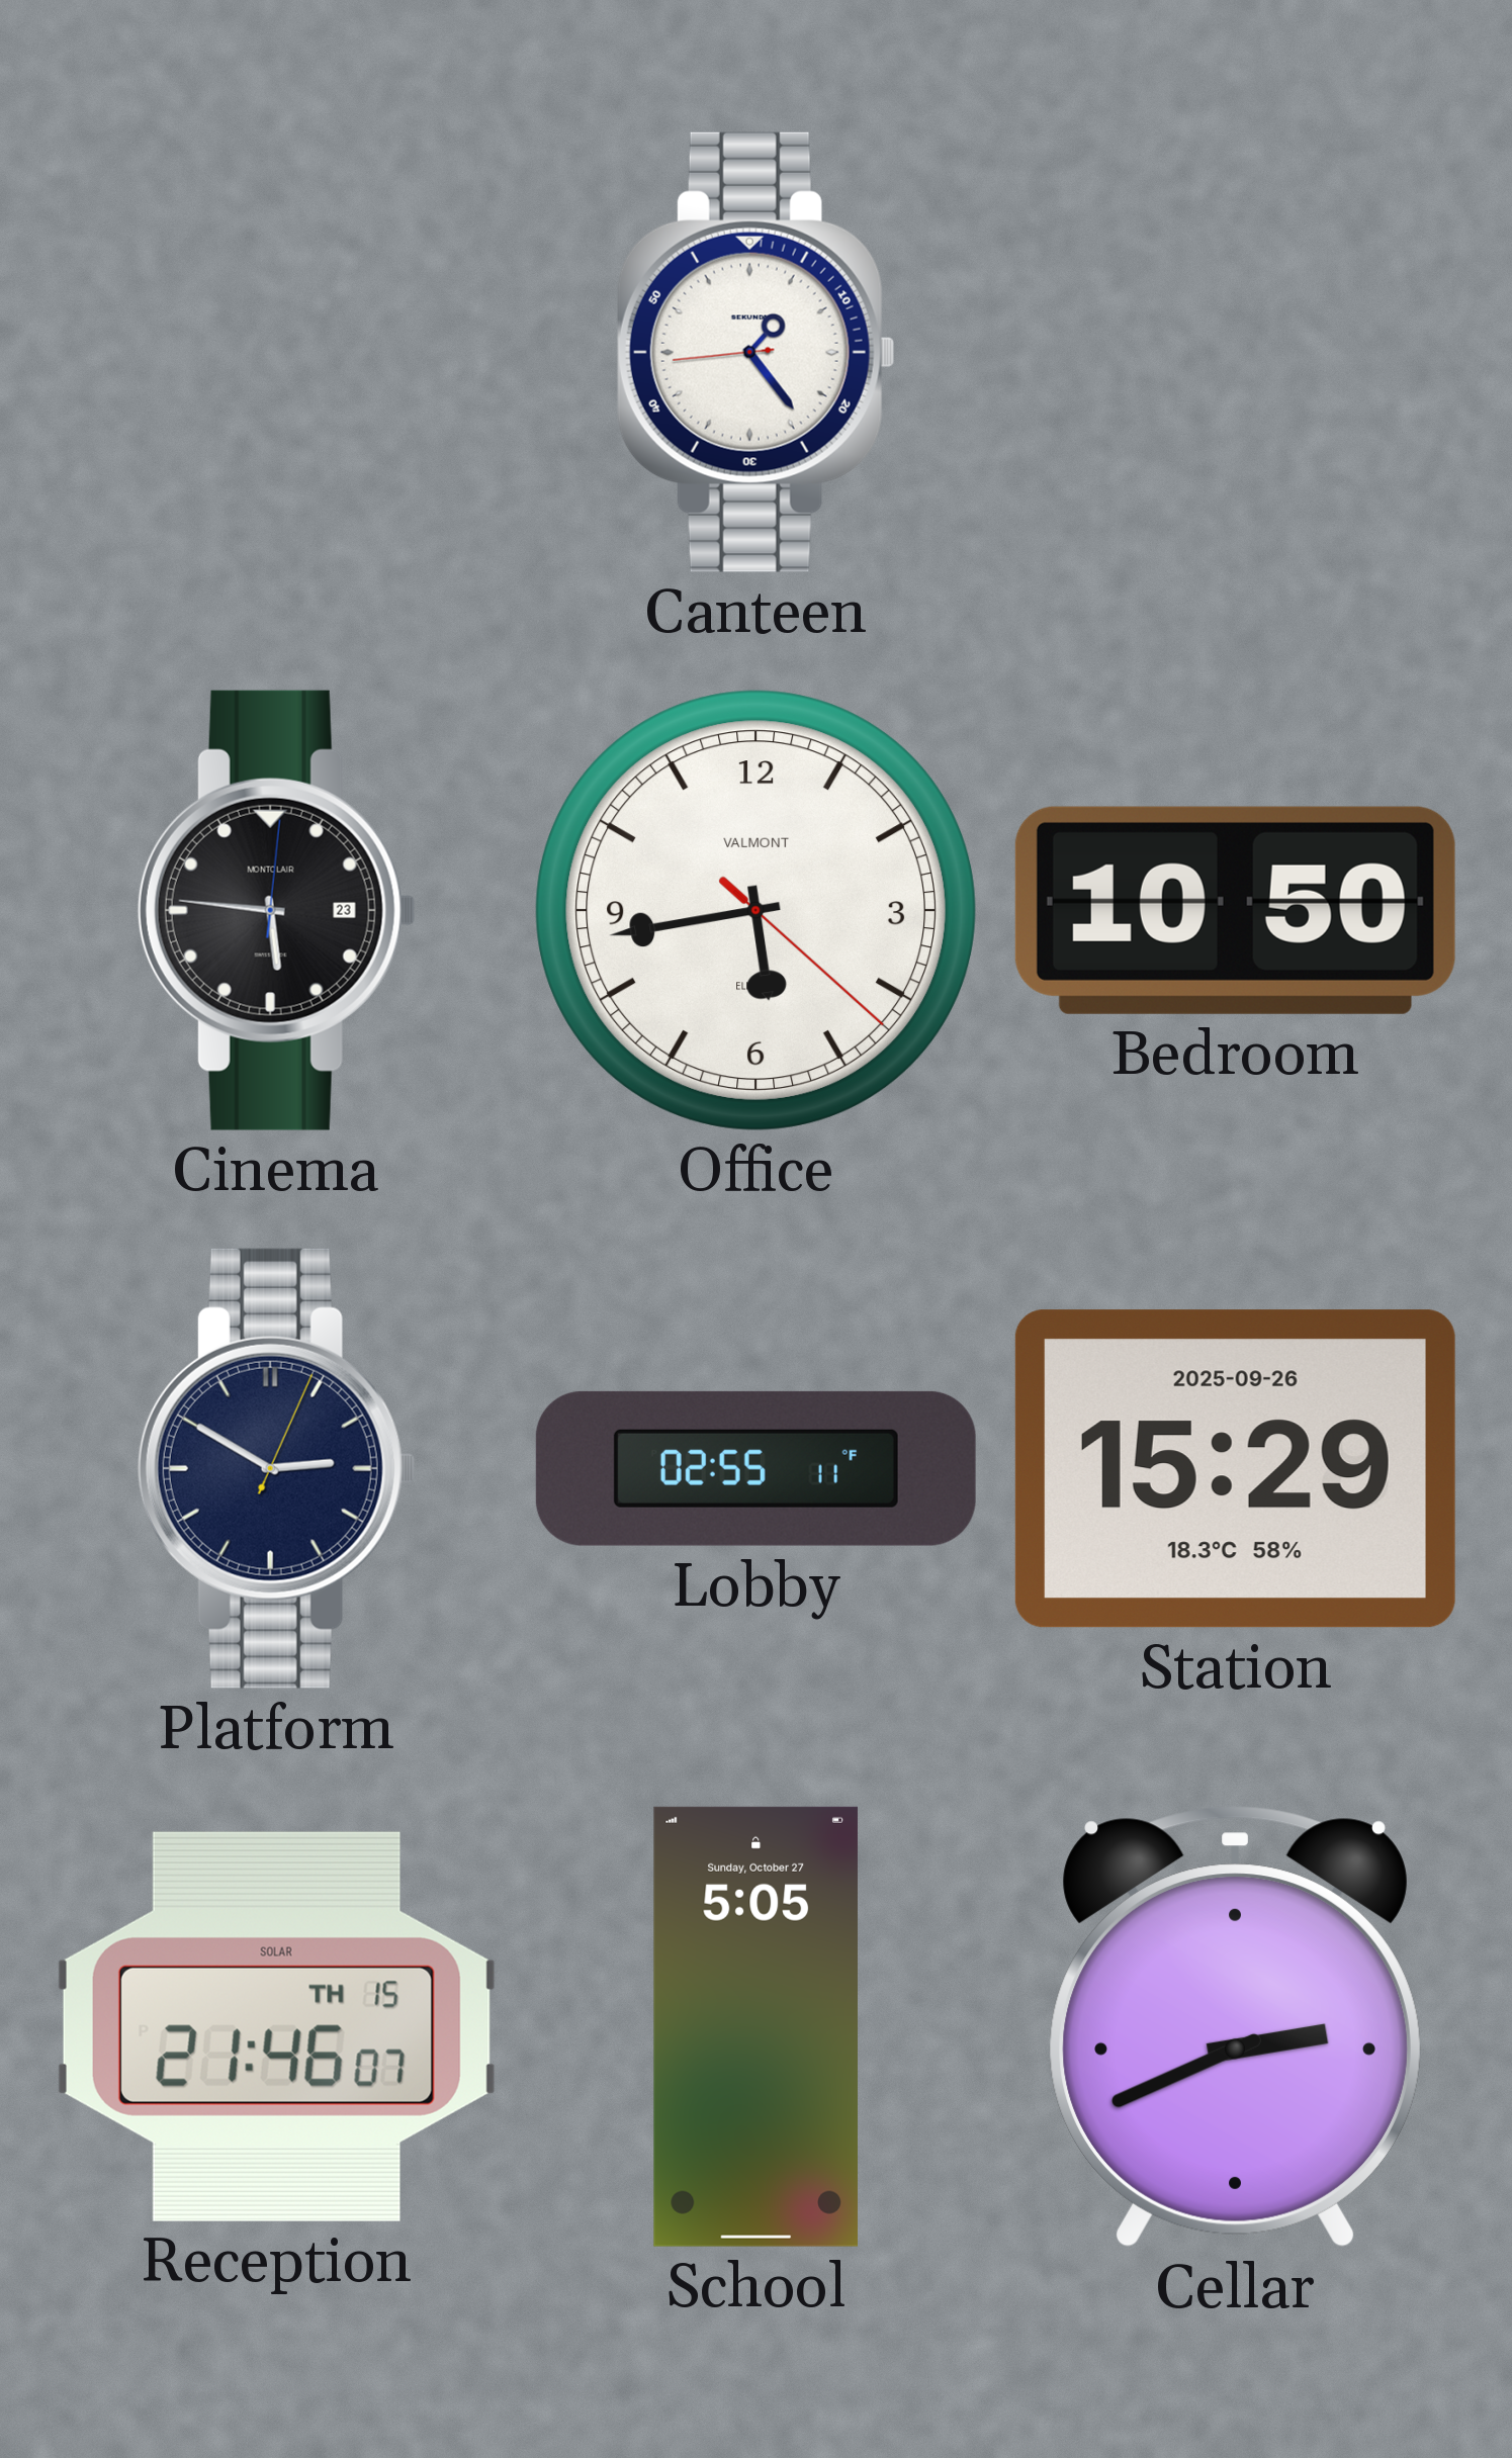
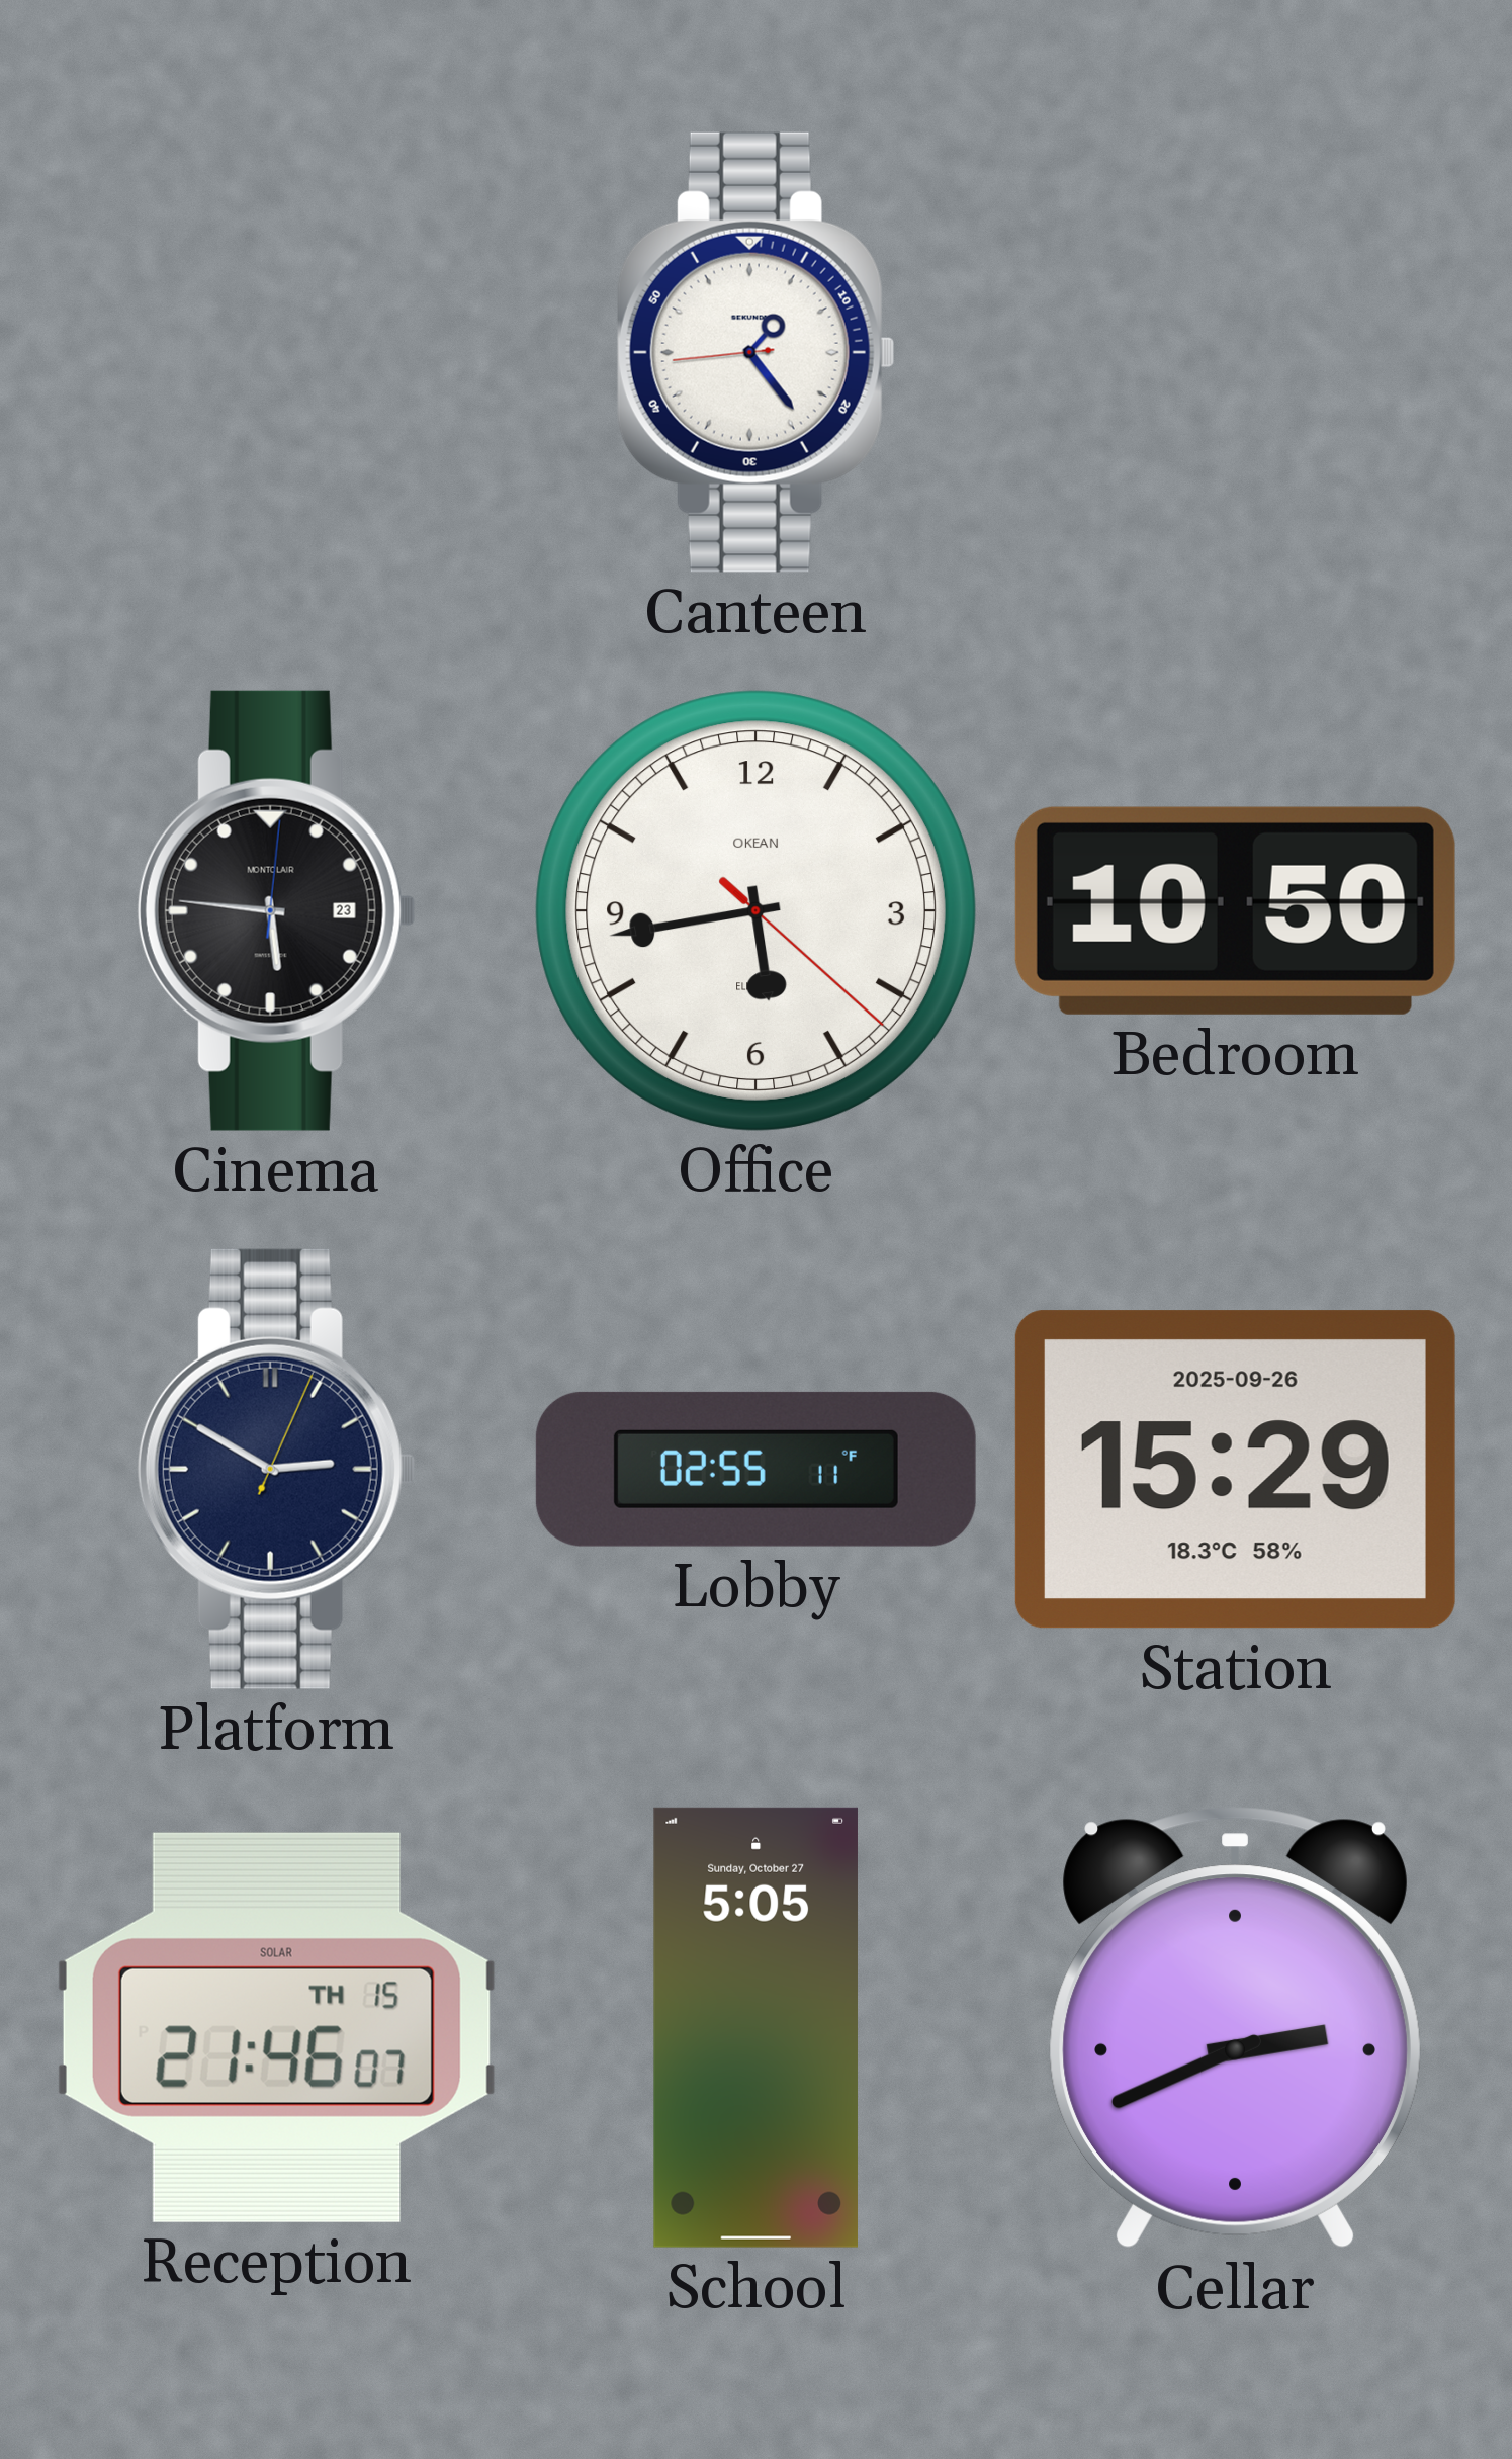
Office brand: VALMONT -> OKEAN
